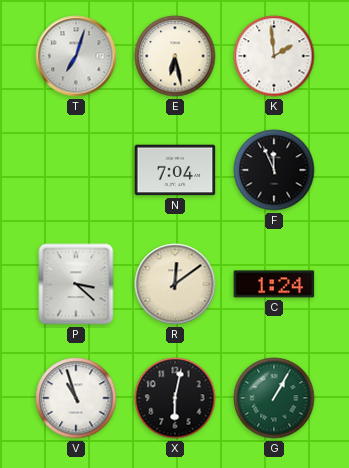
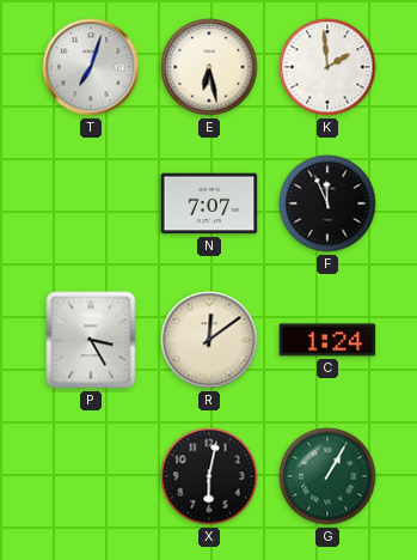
N: 7:04 -> 7:07
P: 3:22 -> 3:25
V: 10:57 -> none
